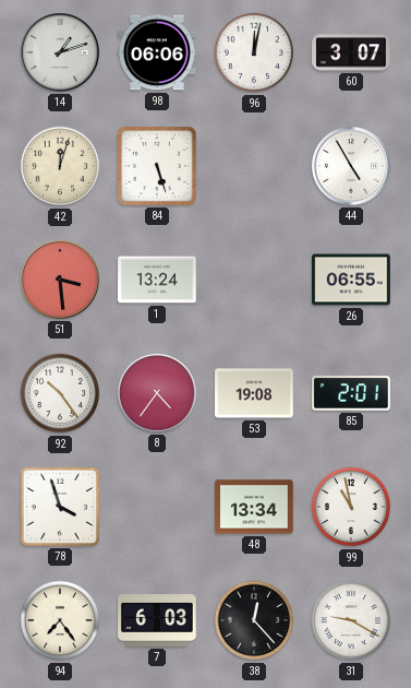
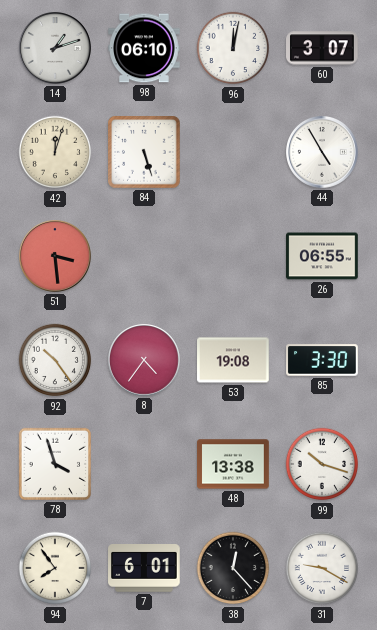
98: 06:06 -> 06:10
1: 13:24 -> none
85: 2:01 -> 3:30
48: 13:34 -> 13:38
99: 10:58 -> 10:18
94: 7:24 -> 7:54
7: 6:03 -> 6:01
